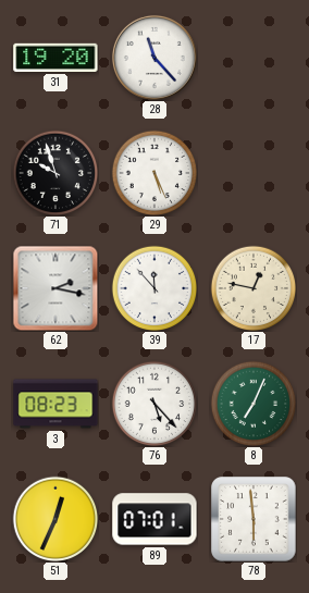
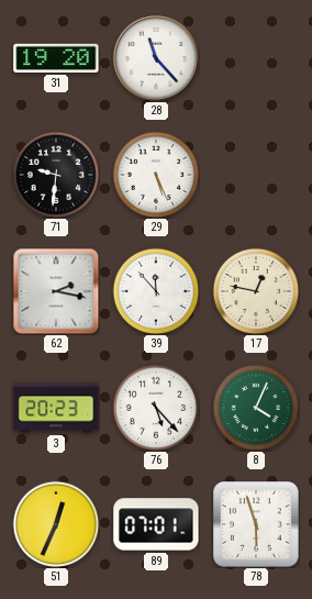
71: 9:57 -> 9:31
3: 08:23 -> 20:23
8: 7:04 -> 4:04
78: 5:59 -> 5:57
